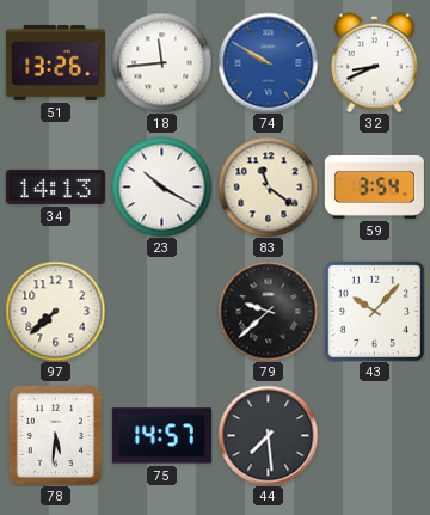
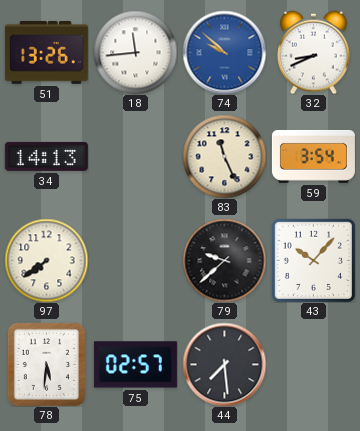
74: 9:50 -> 9:52
23: 10:20 -> none
83: 11:21 -> 11:26
97: 7:38 -> 7:39
75: 14:57 -> 02:57
